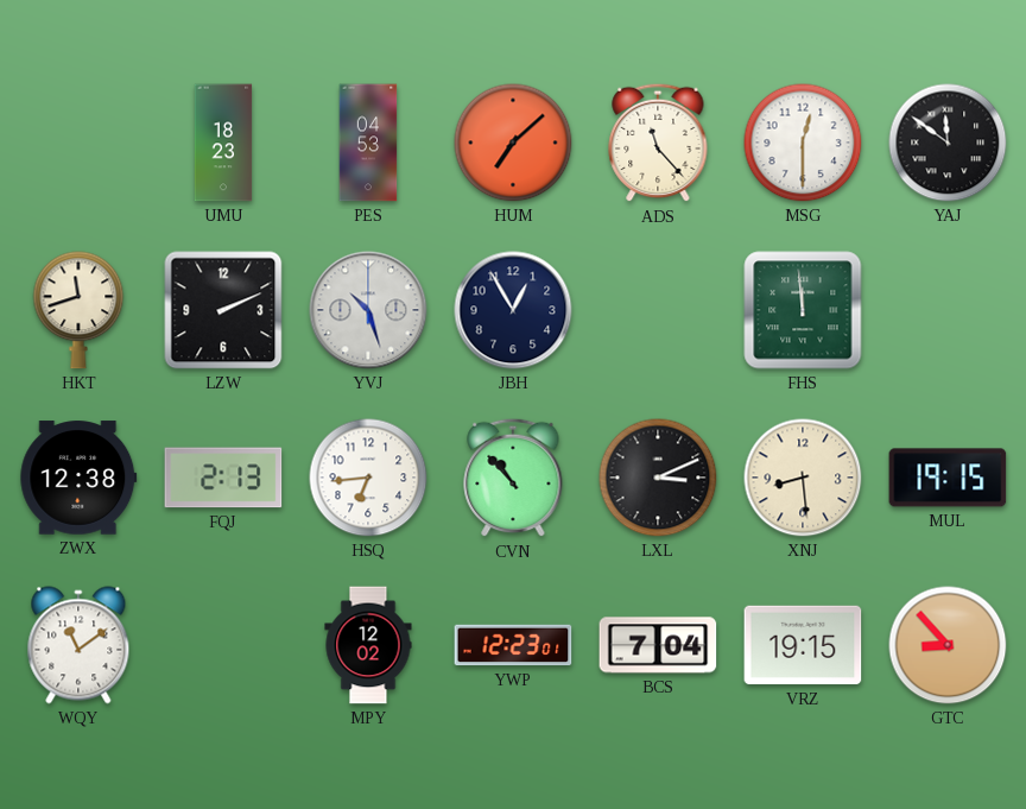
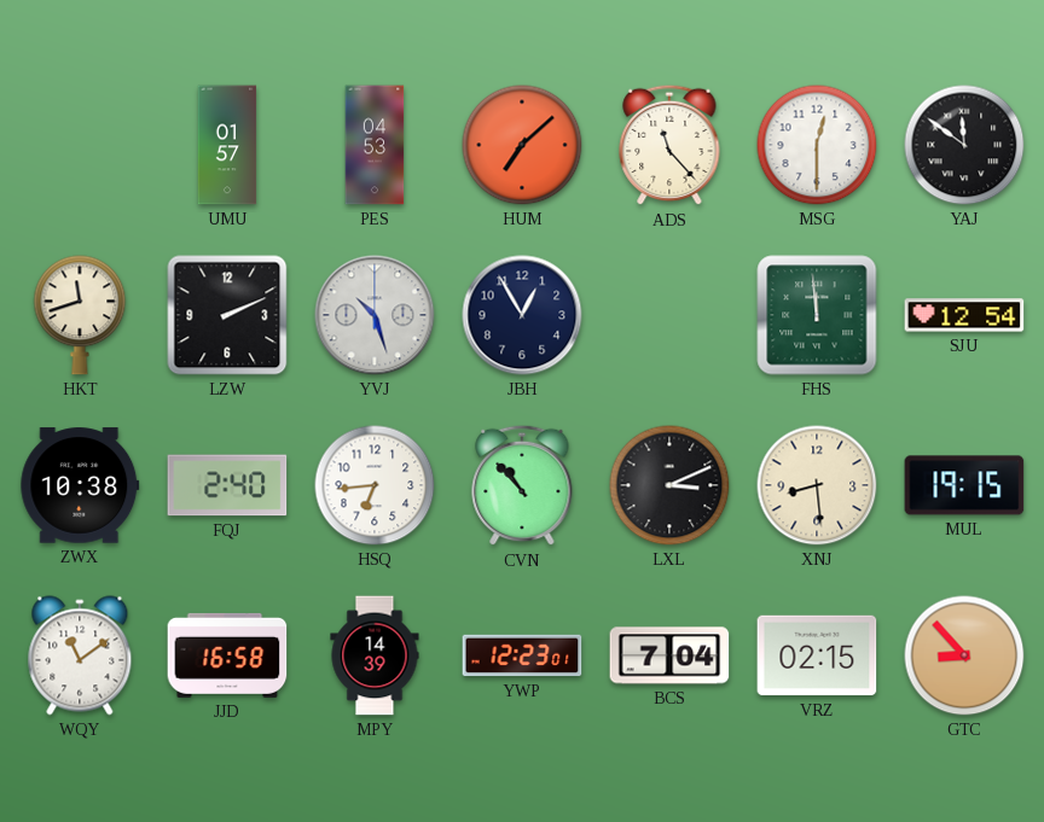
UMU: 18:23 -> 01:57
SJU: none -> 12:54
ZWX: 12:38 -> 10:38
FQJ: 2:13 -> 2:40
JJD: none -> 16:58
MPY: 12:02 -> 14:39
VRZ: 19:15 -> 02:15
